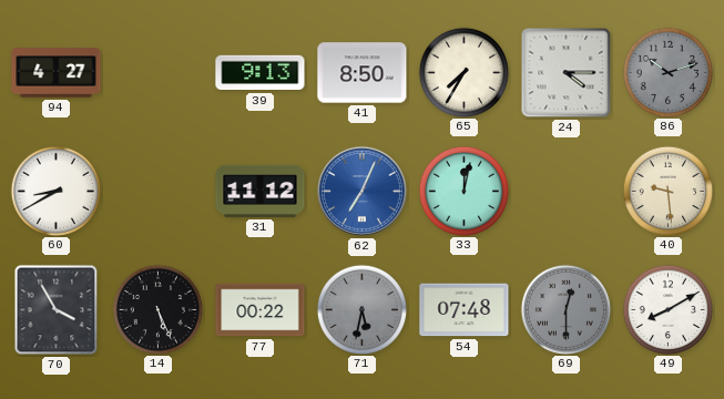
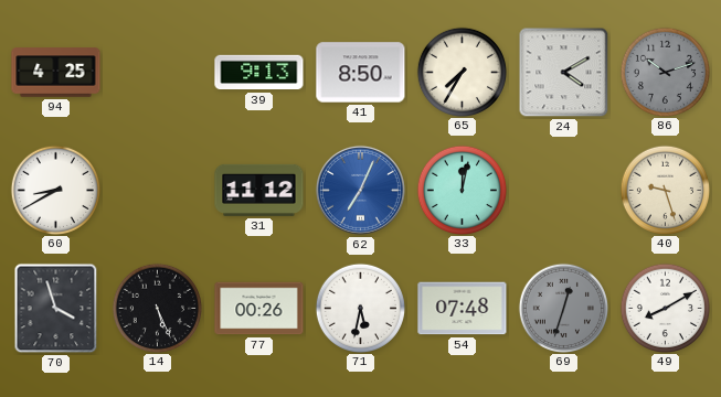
94: 4:27 -> 4:25
24: 4:15 -> 4:10
40: 9:29 -> 9:27
70: 3:55 -> 3:57
77: 00:22 -> 00:26
71 dial: grey -> white
69: 12:30 -> 12:33
